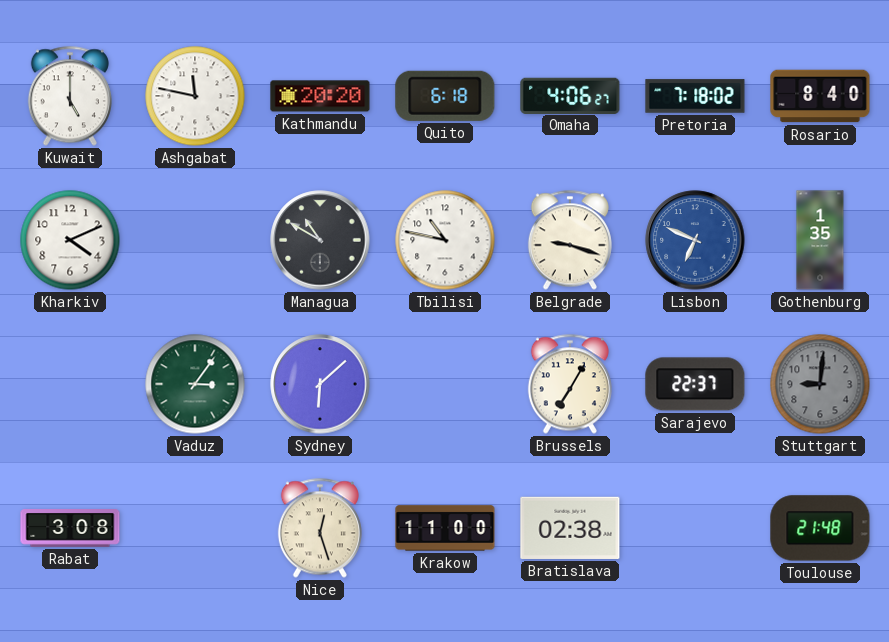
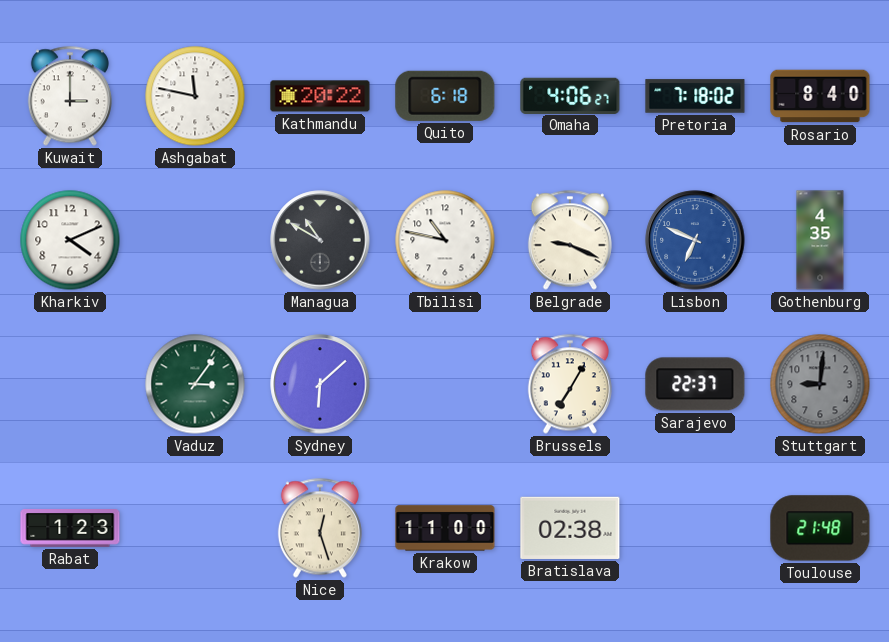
Kuwait: 5:00 -> 3:00
Kathmandu: 20:20 -> 20:22
Belgrade: 9:18 -> 9:19
Gothenburg: 1:35 -> 4:35
Rabat: 3:08 -> 1:23
